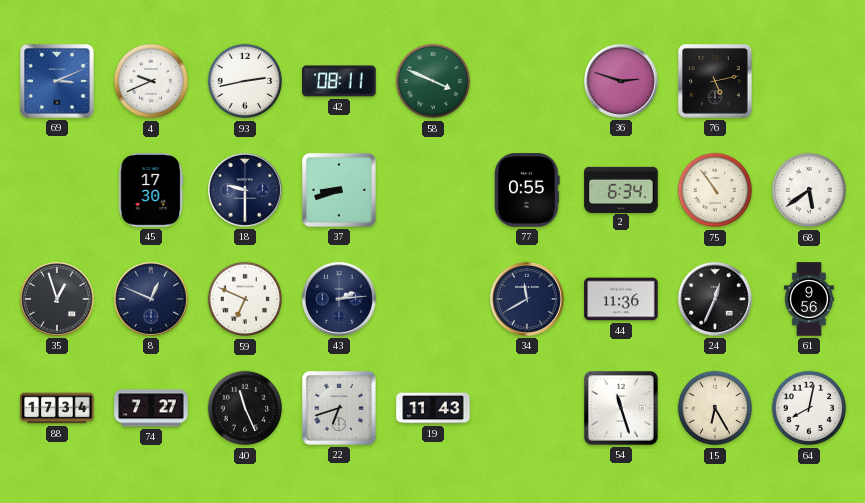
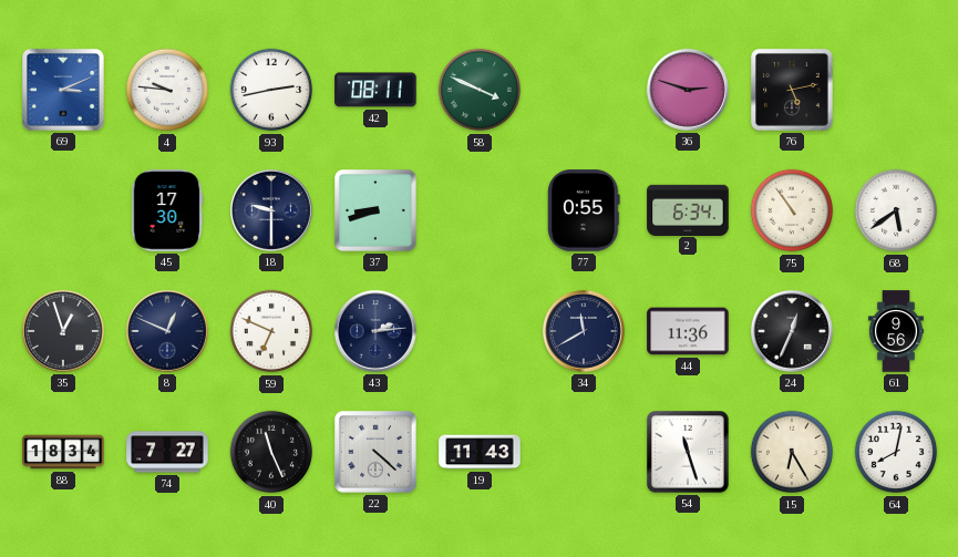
4: 9:41 -> 9:46
88: 17:34 -> 18:34
22: 6:42 -> 4:22
